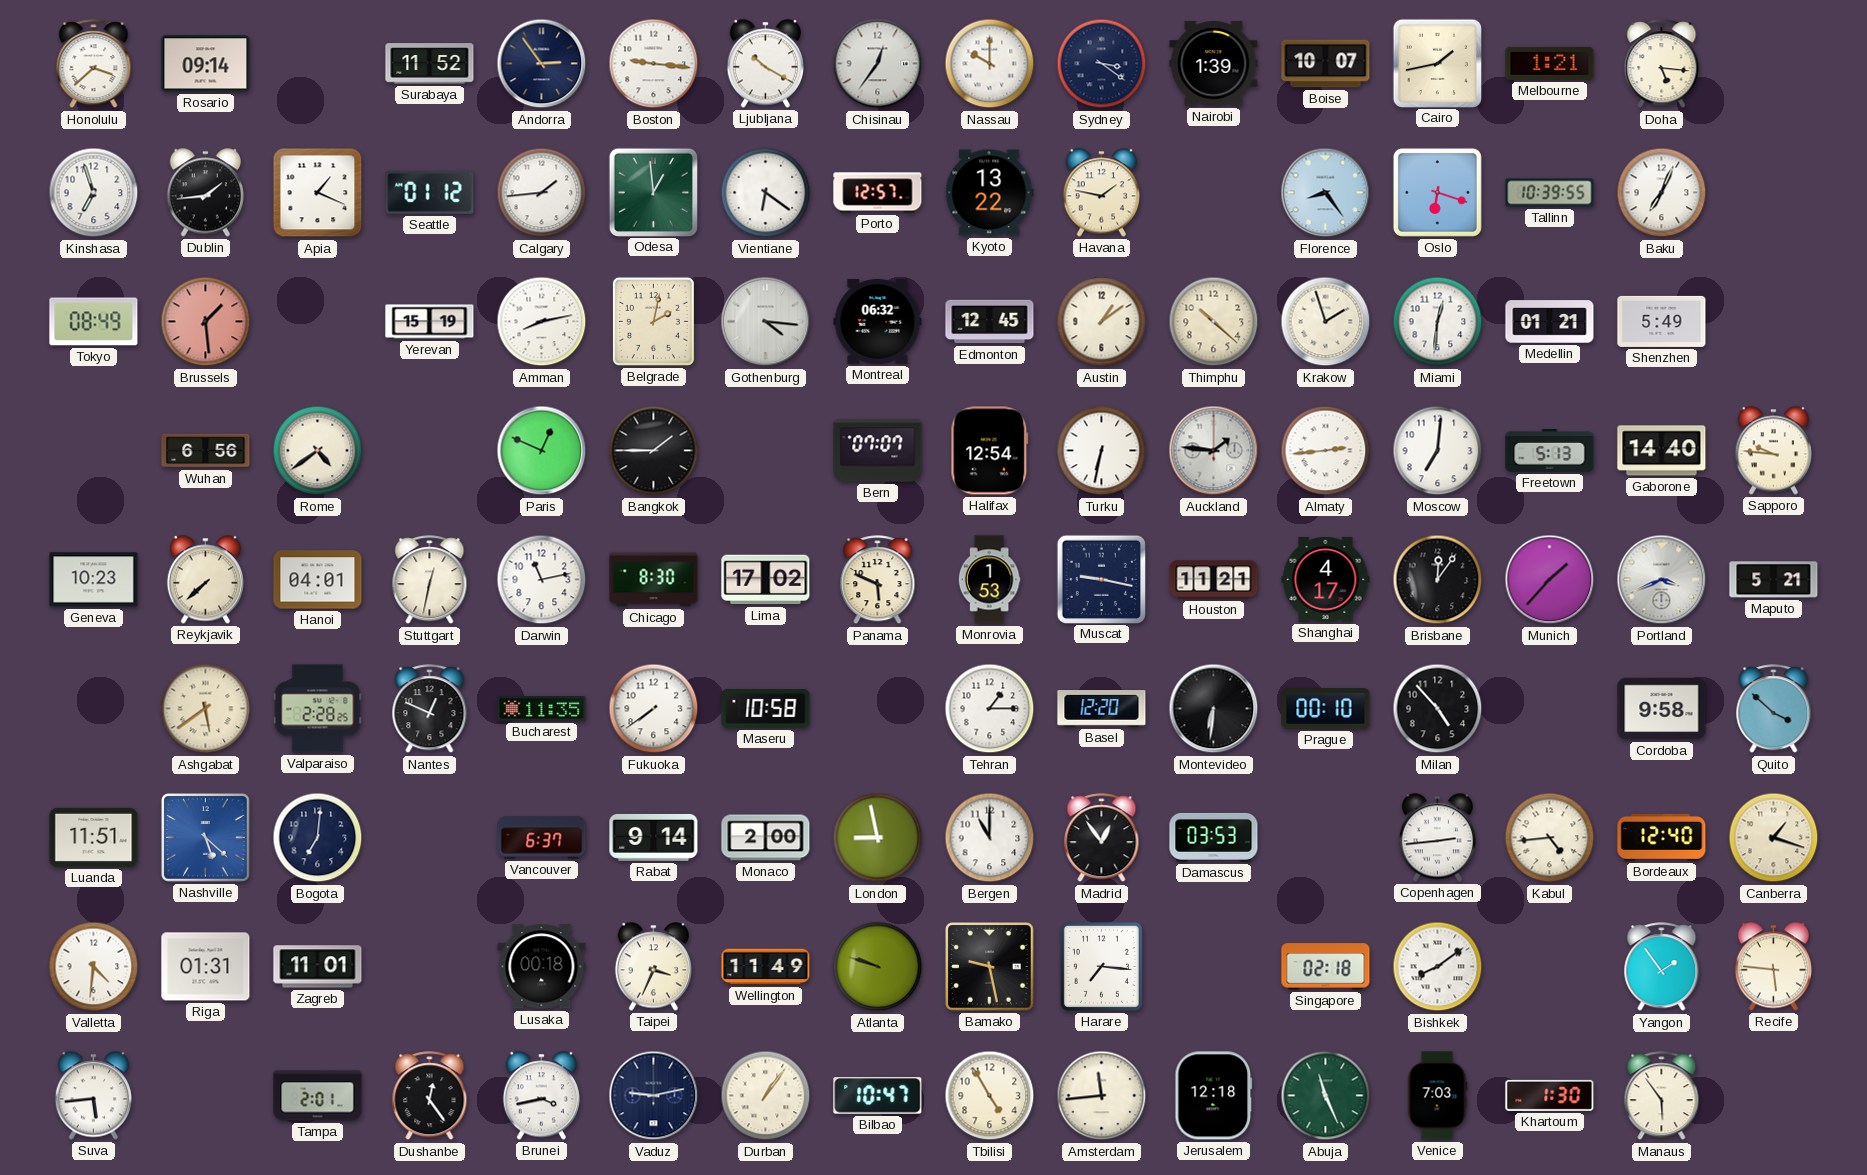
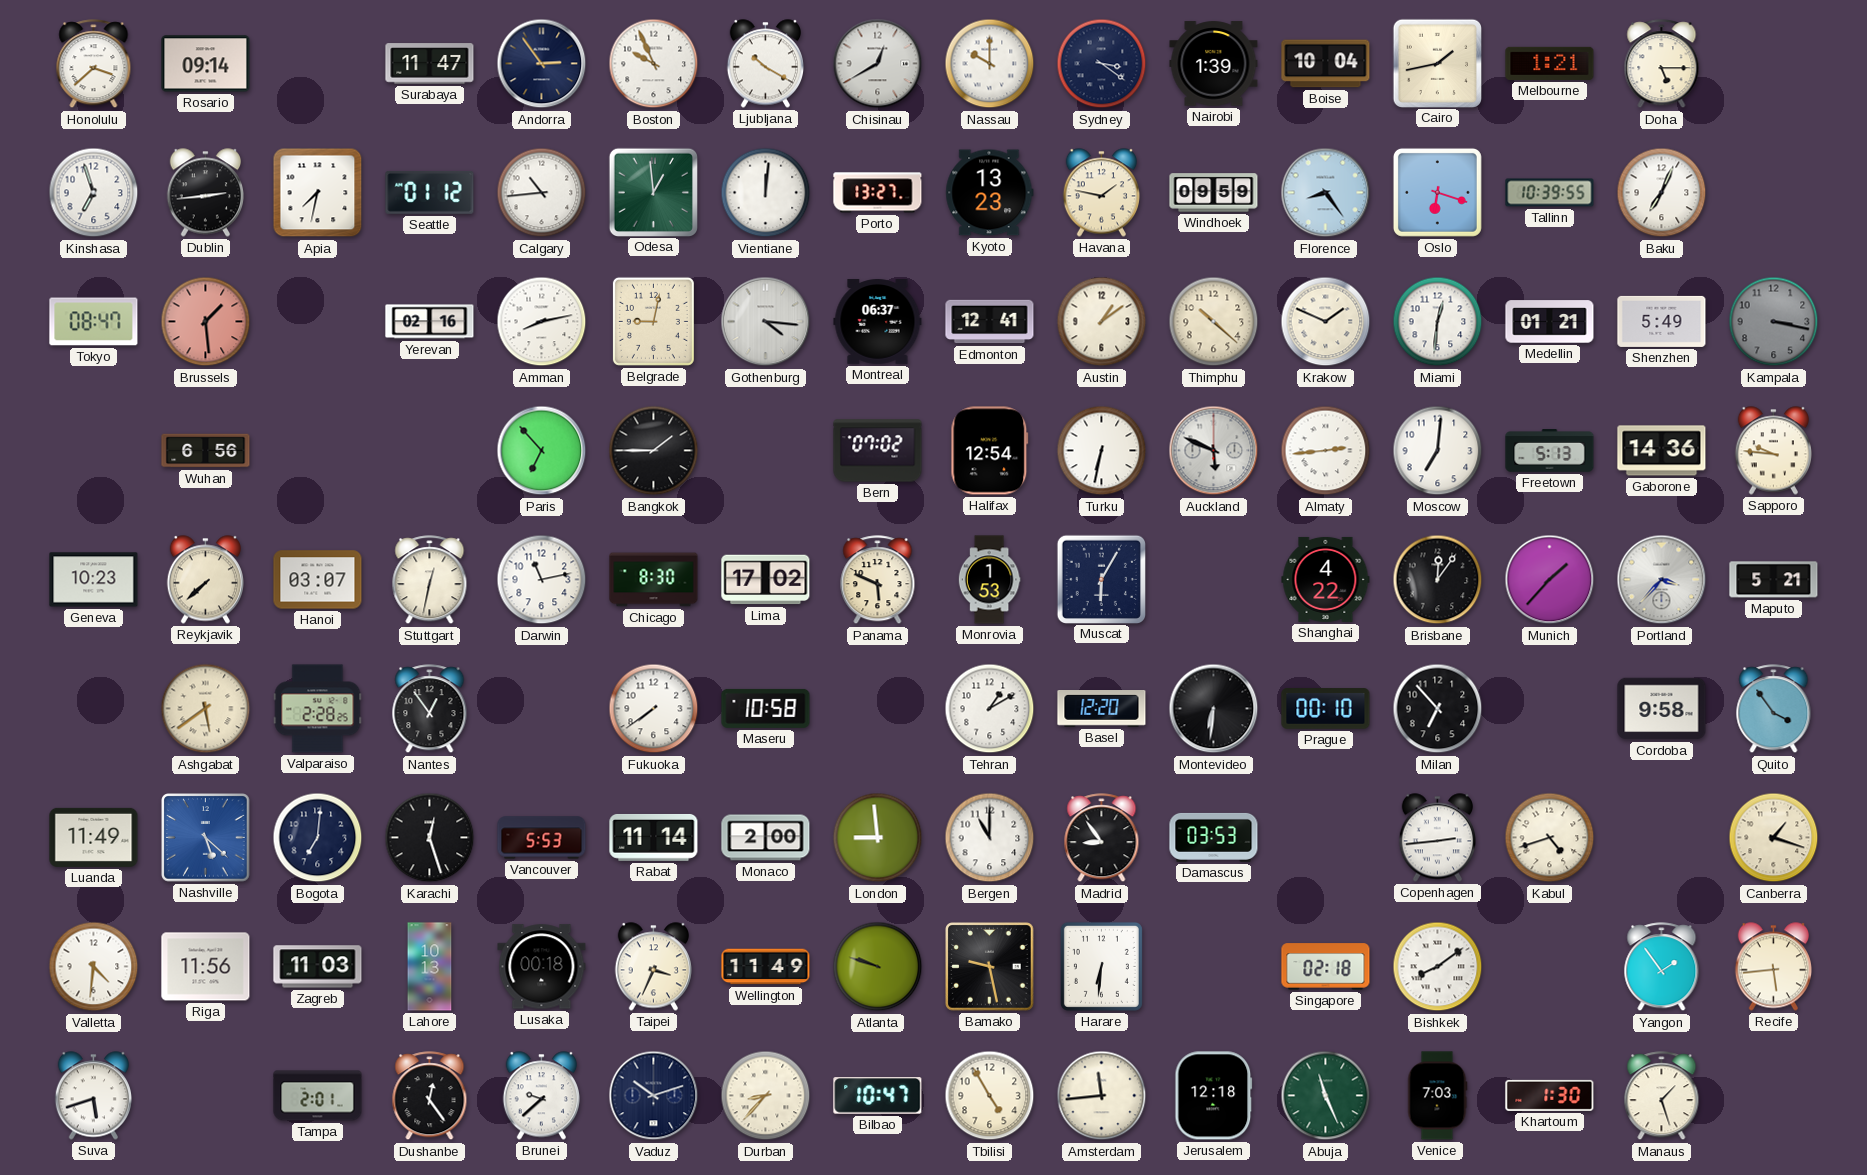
Surabaya: 11:52 -> 11:47
Boston: 9:16 -> 9:56
Chisinau: 12:36 -> 12:40
Boise: 10:07 -> 10:04
Doha: 5:16 -> 5:15
Dublin: 1:44 -> 2:44
Apia: 1:19 -> 7:32
Calgary: 1:44 -> 10:44
Vientiane: 6:21 -> 12:01
Porto: 12:57 -> 13:27
Kyoto: 13:22 -> 13:23
Windhoek: none -> 09:59
Tokyo: 08:49 -> 08:47
Yerevan: 15:19 -> 02:16
Belgrade: 2:02 -> 9:02
Montreal: 06:32 -> 06:37
Edmonton: 12:45 -> 12:41
Krakow: 1:57 -> 1:49
Kampala: none -> 3:17
Rome: 4:39 -> none
Paris: 12:49 -> 6:53
Bern: 07:07 -> 07:02
Auckland: 1:46 -> 5:49
Gaborone: 14:40 -> 14:36
Hanoi: 04:01 -> 03:07
Muscat: 9:17 -> 6:05
Houston: 11:21 -> none
Shanghai: 4:17 -> 4:22
Portland: 3:41 -> 3:37
Nantes: 12:49 -> 12:54
Bucharest: 11:35 -> none
Tehran: 1:15 -> 1:10
Milan: 4:53 -> 6:53
Quito: 3:52 -> 3:54
Luanda: 11:51 -> 11:49
Karachi: none -> 12:27
Vancouver: 6:37 -> 5:53
Rabat: 9:14 -> 11:14
London: 8:58 -> 8:59
Madrid: 12:54 -> 8:54
Kabul: 4:44 -> 4:42
Bordeaux: 12:40 -> none
Riga: 01:31 -> 11:56
Zagreb: 11:01 -> 11:03
Lahore: none -> 10:13
Harare: 7:16 -> 6:31
Recife: 5:46 -> 5:44
Suva: 5:44 -> 5:42
Brunei: 3:43 -> 9:38
Vaduz: 9:13 -> 10:12
Durban: 1:06 -> 8:37
Manaus: 5:54 -> 1:27
